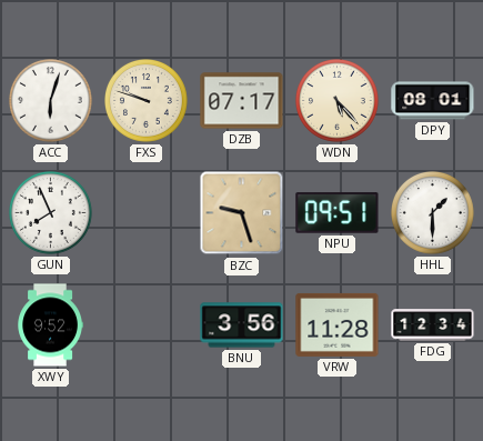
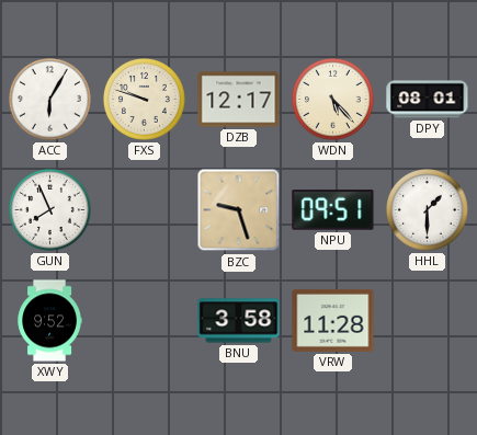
ACC: 6:03 -> 6:05
DZB: 07:17 -> 12:17
BNU: 3:56 -> 3:58
FDG: 12:34 -> none
